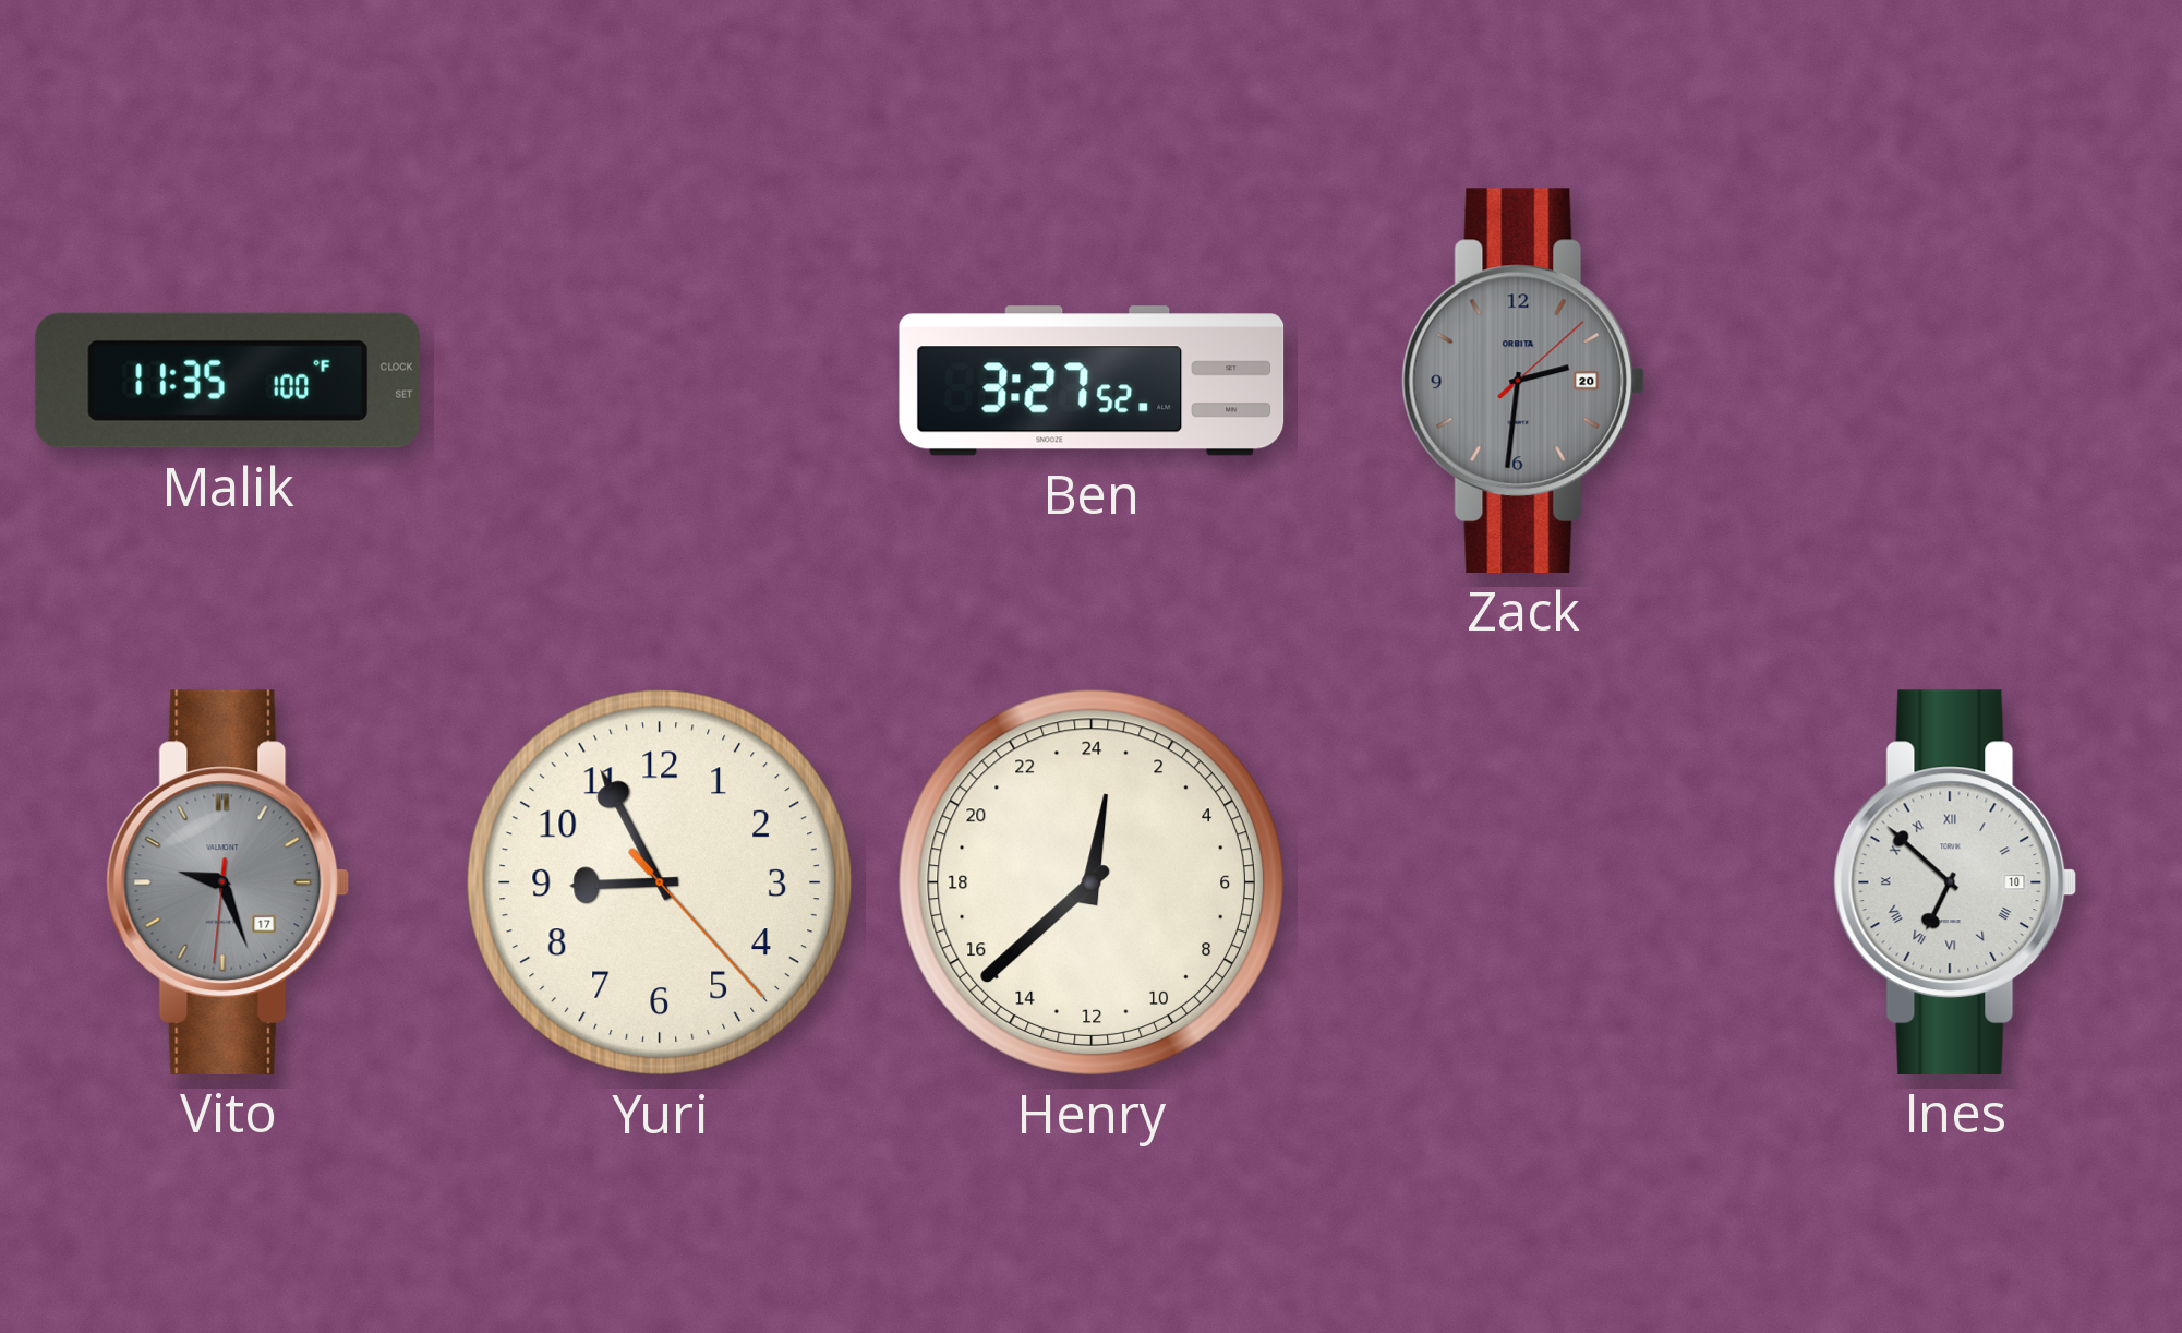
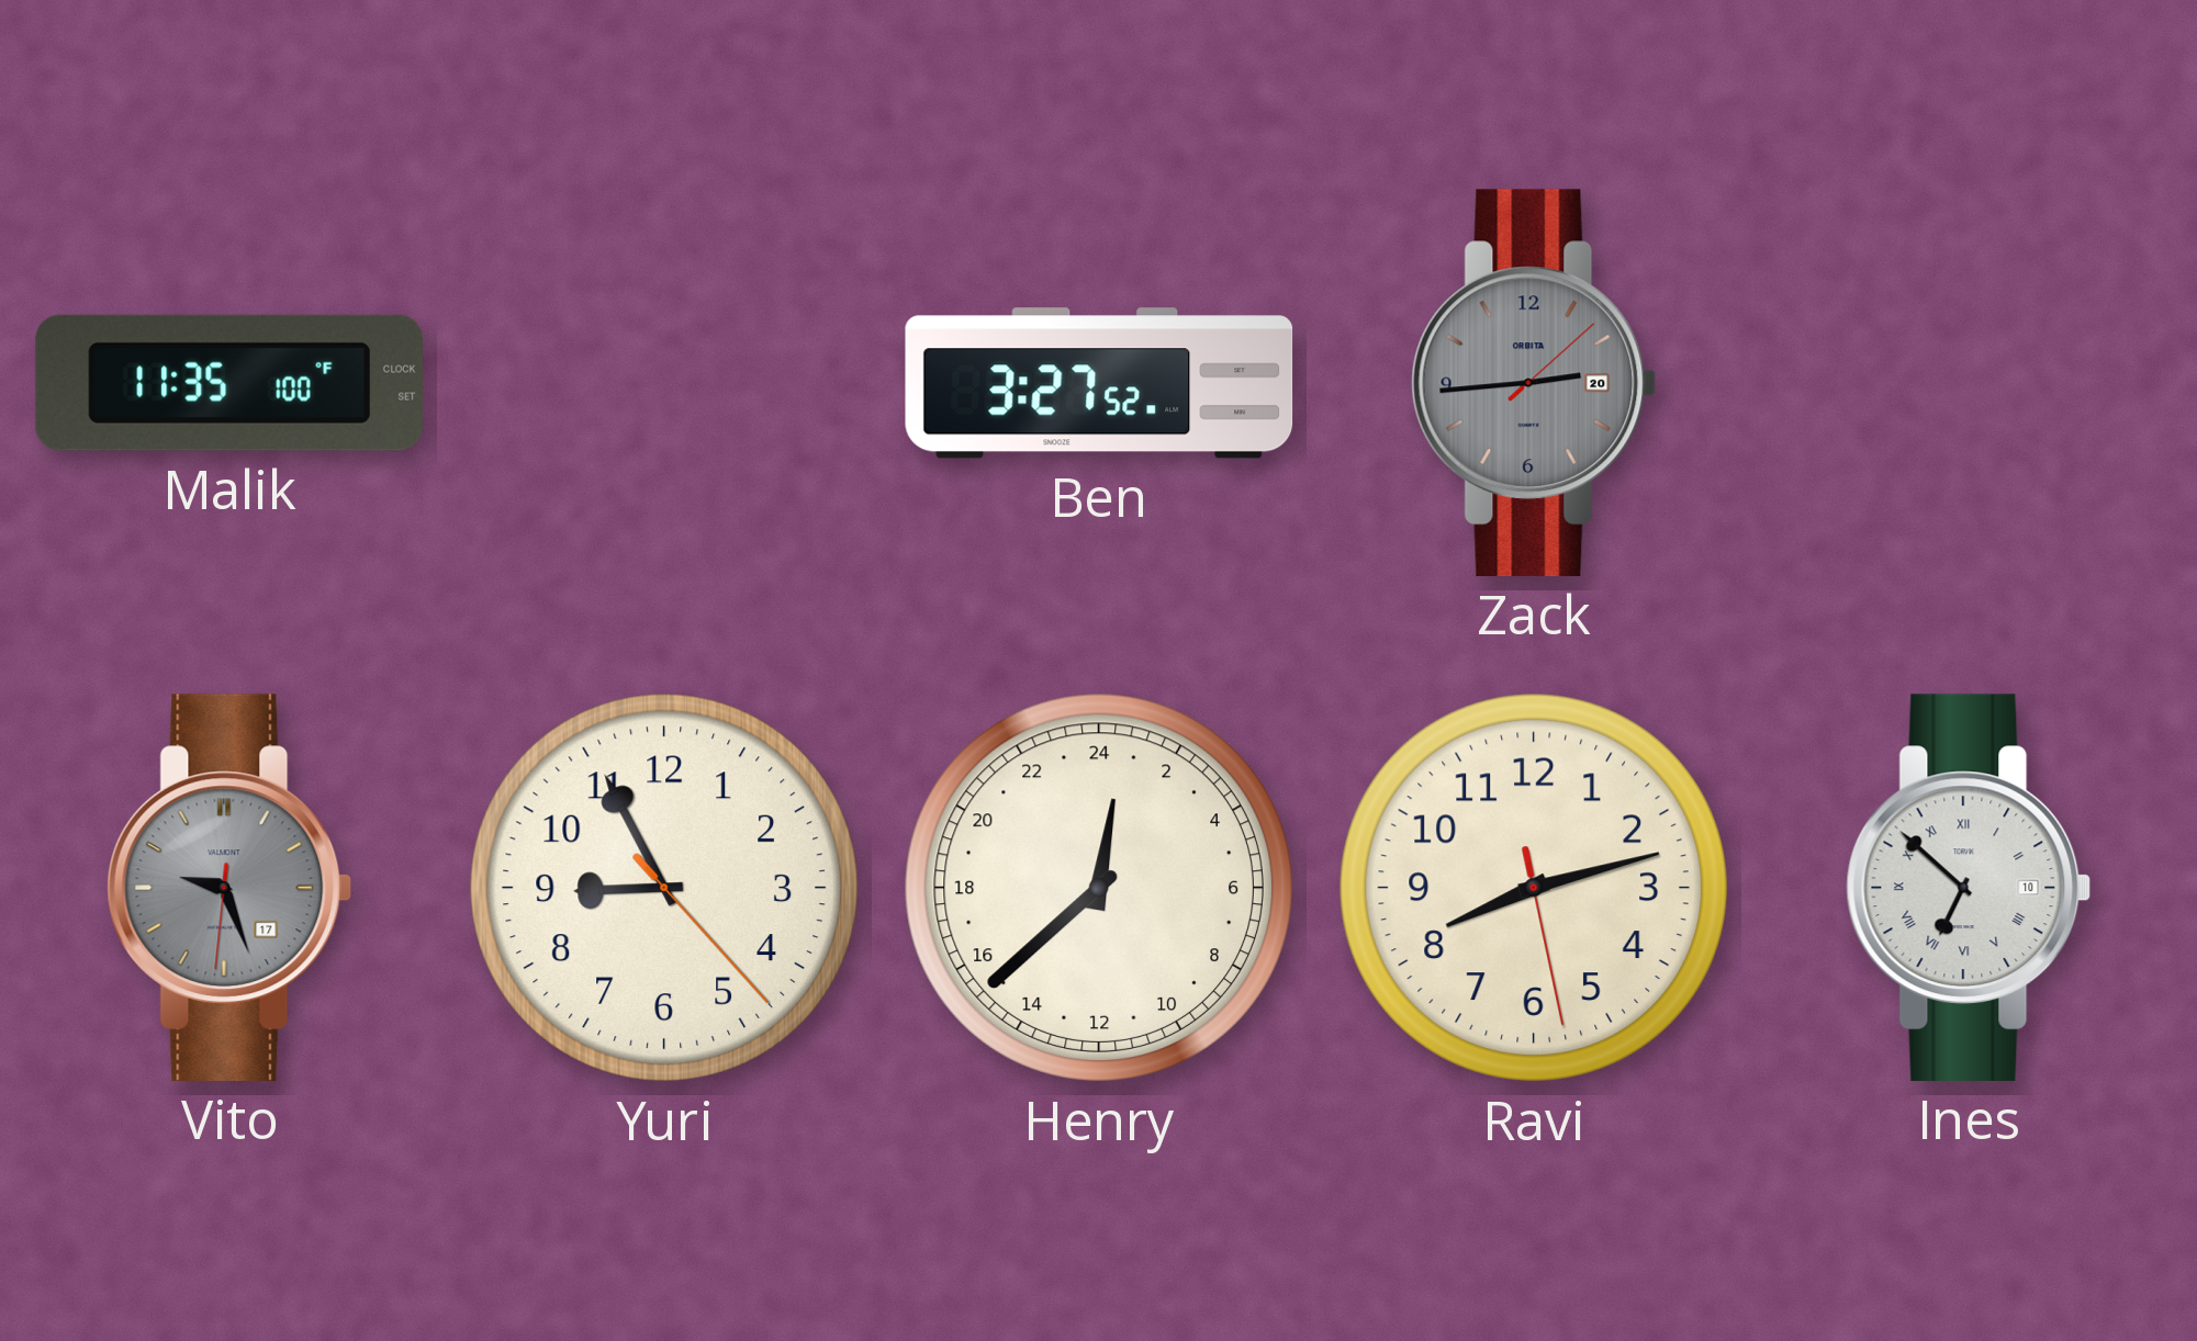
Zack: 2:31 -> 2:44
Ravi: none -> 8:12
